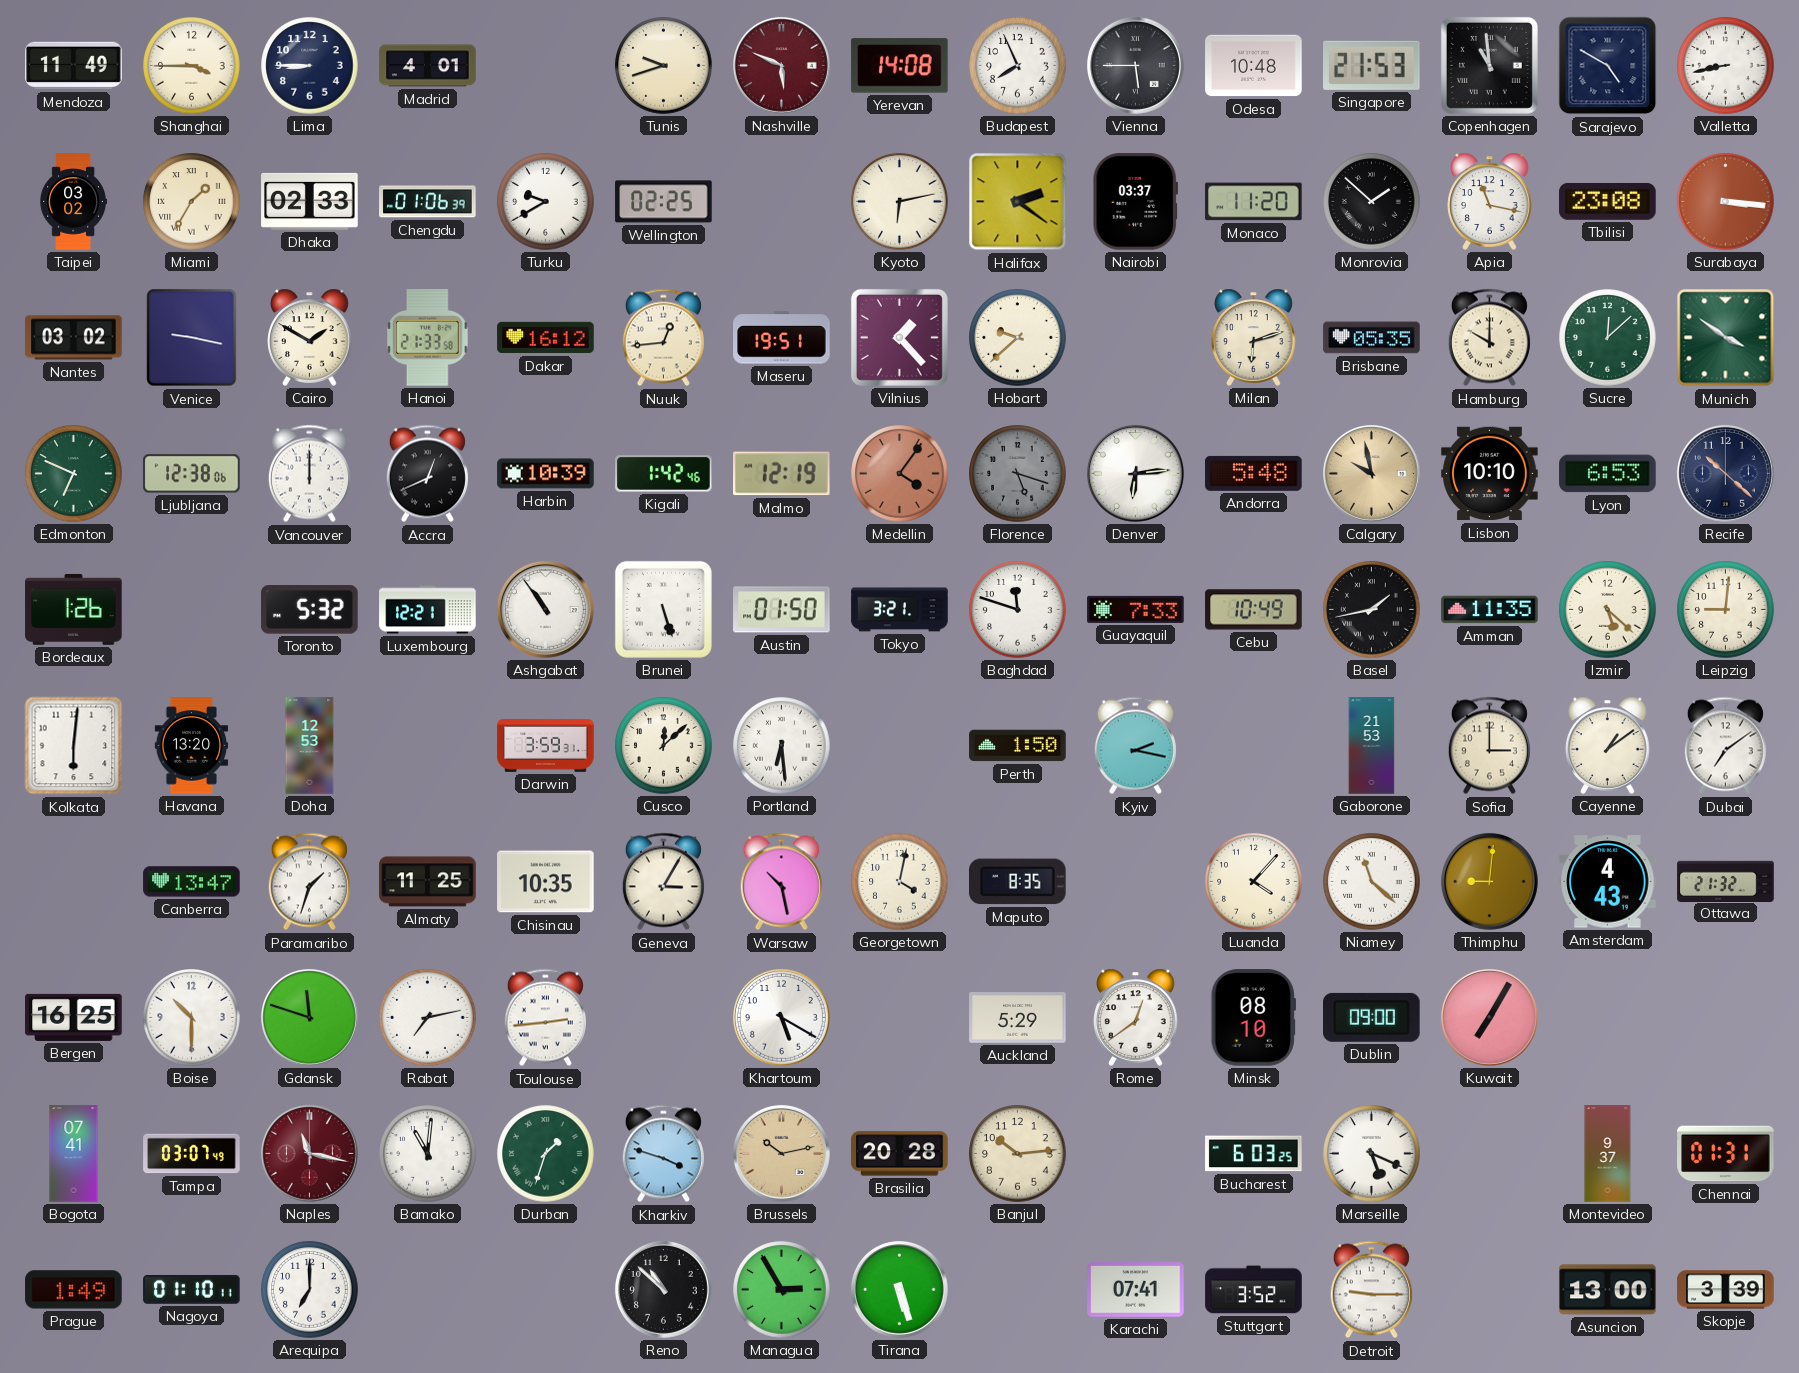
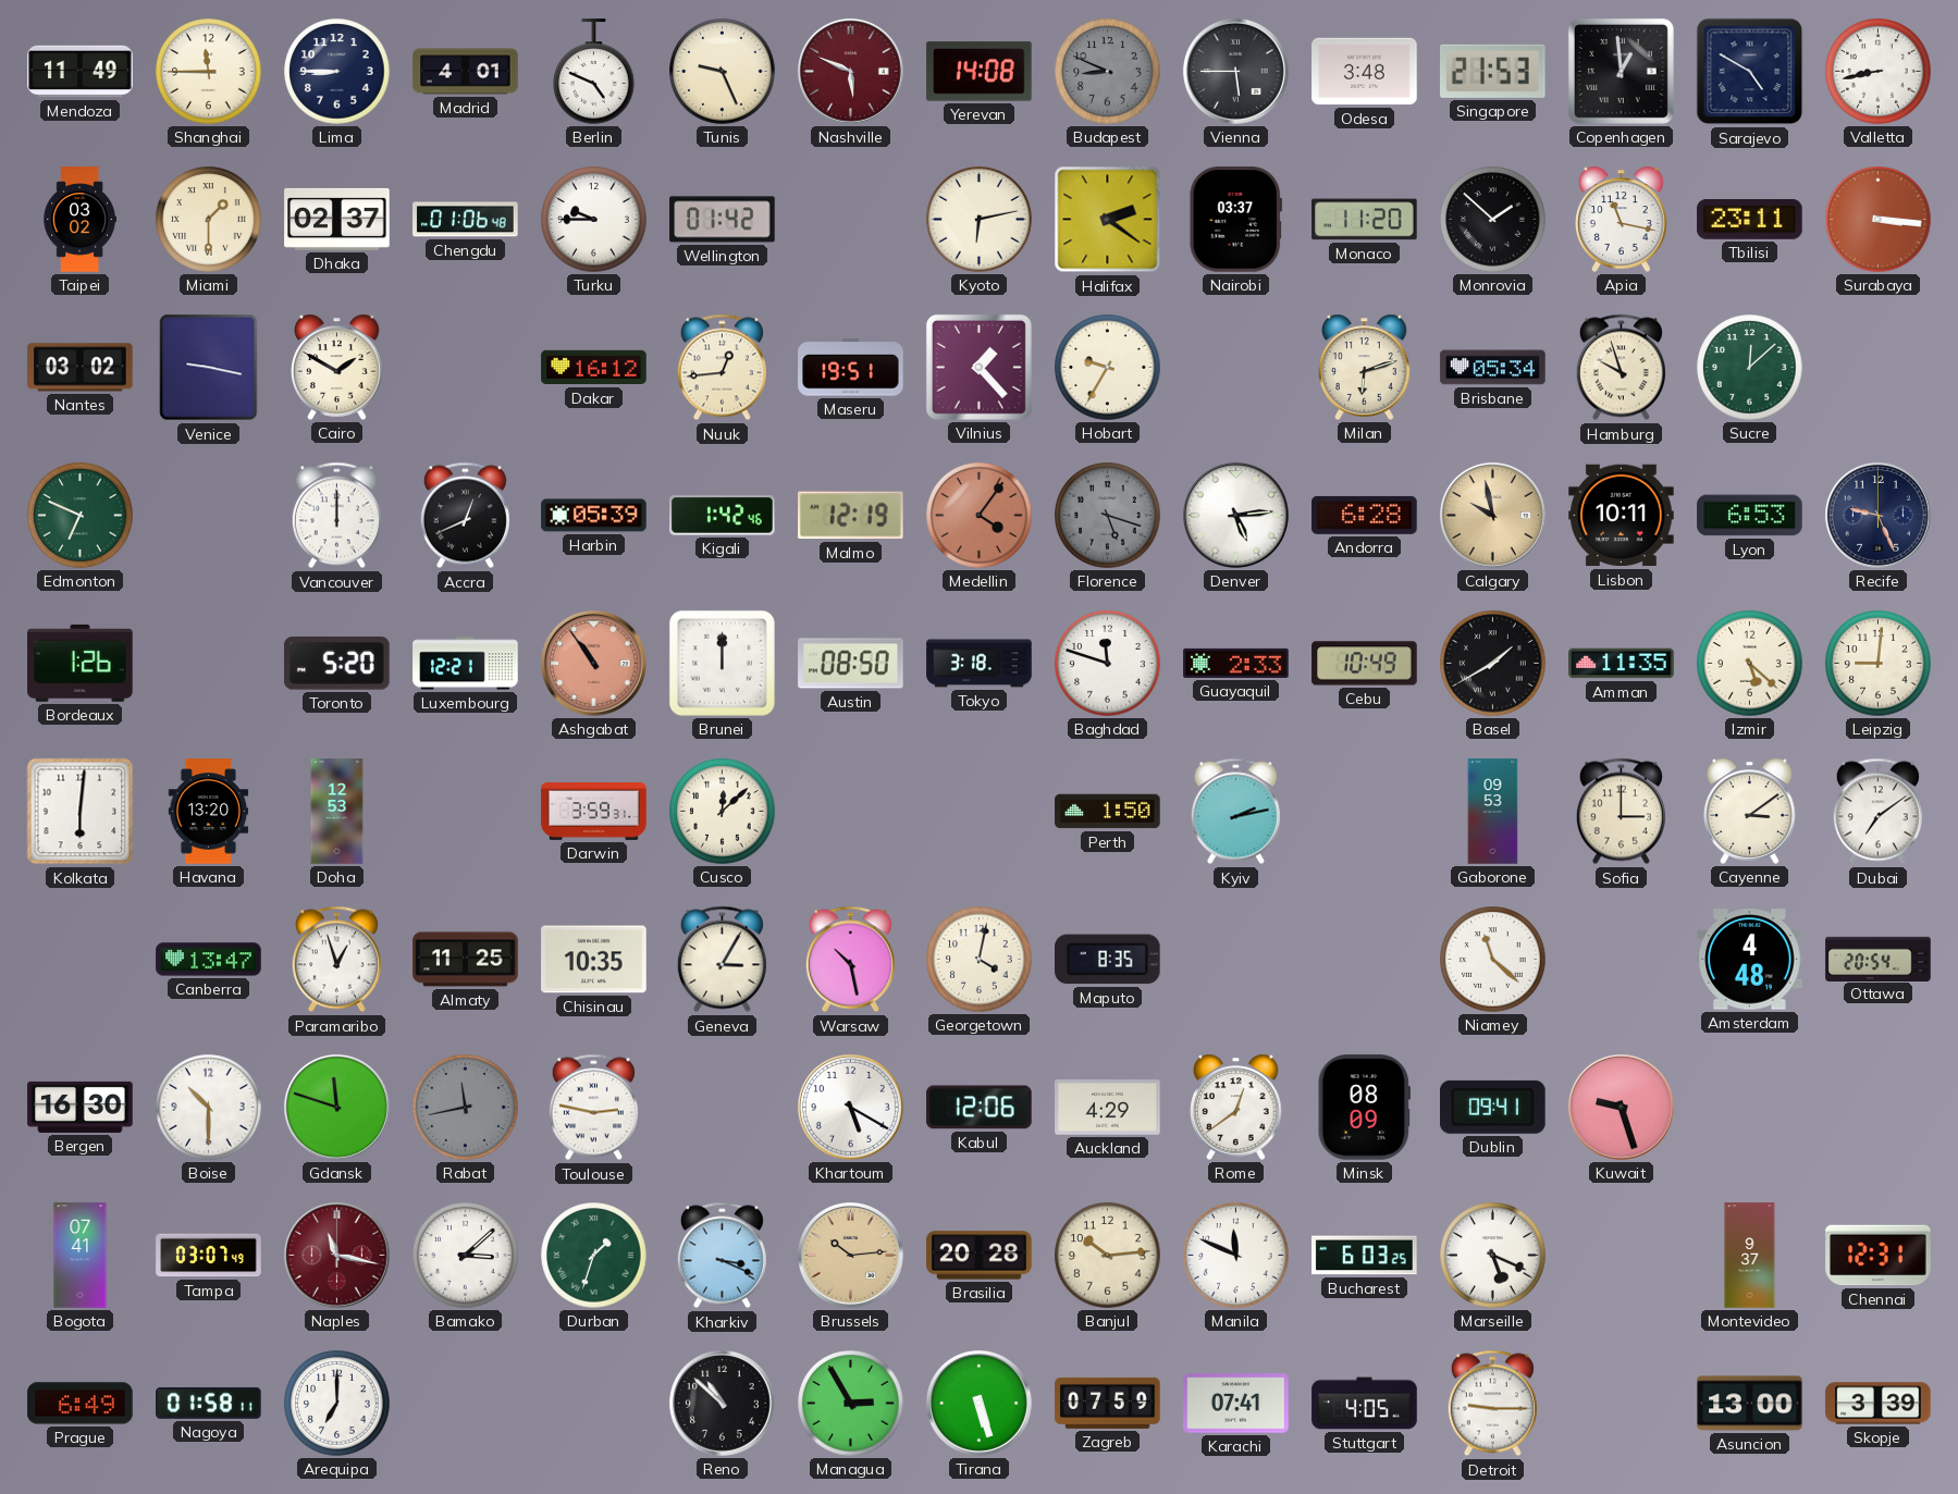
Shanghai: 3:45 -> 11:45
Berlin: none -> 4:49
Tunis: 9:42 -> 9:26
Budapest: 7:56 -> 8:49
Budapest dial: white -> grey
Odesa: 10:48 -> 3:48
Copenhagen: 10:59 -> 12:59
Miami: 1:35 -> 1:30
Dhaka: 02:33 -> 02:37
Chengdu: 01:06:39 -> 01:06:48
Turku: 9:40 -> 9:45
Wellington: 02:25 -> 01:42
Tbilisi: 23:08 -> 23:11
Hanoi: 21:33 -> none
Hobart: 9:38 -> 9:35
Brisbane: 05:35 -> 05:34
Hamburg: 10:00 -> 9:57
Munich: 3:51 -> none
Ljubljana: 12:38 -> none
Harbin: 10:39 -> 05:39
Denver: 6:14 -> 5:14
Andorra: 5:48 -> 6:28
Lisbon: 10:10 -> 10:11
Recife: 10:22 -> 9:26
Toronto: 5:32 -> 5:20
Ashgabat dial: white -> salmon
Brunei: 5:27 -> 12:00
Austin: 01:50 -> 08:50
Tokyo: 3:21 -> 3:18
Guayaquil: 7:33 -> 2:33
Basel: 1:43 -> 1:40
Portland: 6:29 -> none
Kyiv: 2:17 -> 2:13
Gaborone: 21:53 -> 09:53
Cayenne: 1:09 -> 3:09
Paramaribo: 1:33 -> 12:57
Luanda: 4:07 -> none
Thimphu: 9:01 -> none
Amsterdam: 4:43 -> 4:48
Ottawa: 21:32 -> 20:54
Bergen: 16:25 -> 16:30
Rabat: 7:13 -> 11:43
Rabat dial: white -> grey
Toulouse: 2:44 -> 2:47
Kabul: none -> 12:06
Auckland: 5:29 -> 4:29
Minsk: 08:10 -> 08:09
Dublin: 09:00 -> 09:41
Kuwait: 7:05 -> 9:27
Bamako: 11:01 -> 3:08
Kharkiv: 3:48 -> 3:19
Brussels: 10:13 -> 10:14
Manila: none -> 11:49
Chennai: 01:31 -> 12:31
Prague: 1:49 -> 6:49
Nagoya: 01:10 -> 01:58
Zagreb: none -> 07:59
Stuttgart: 3:52 -> 4:05
